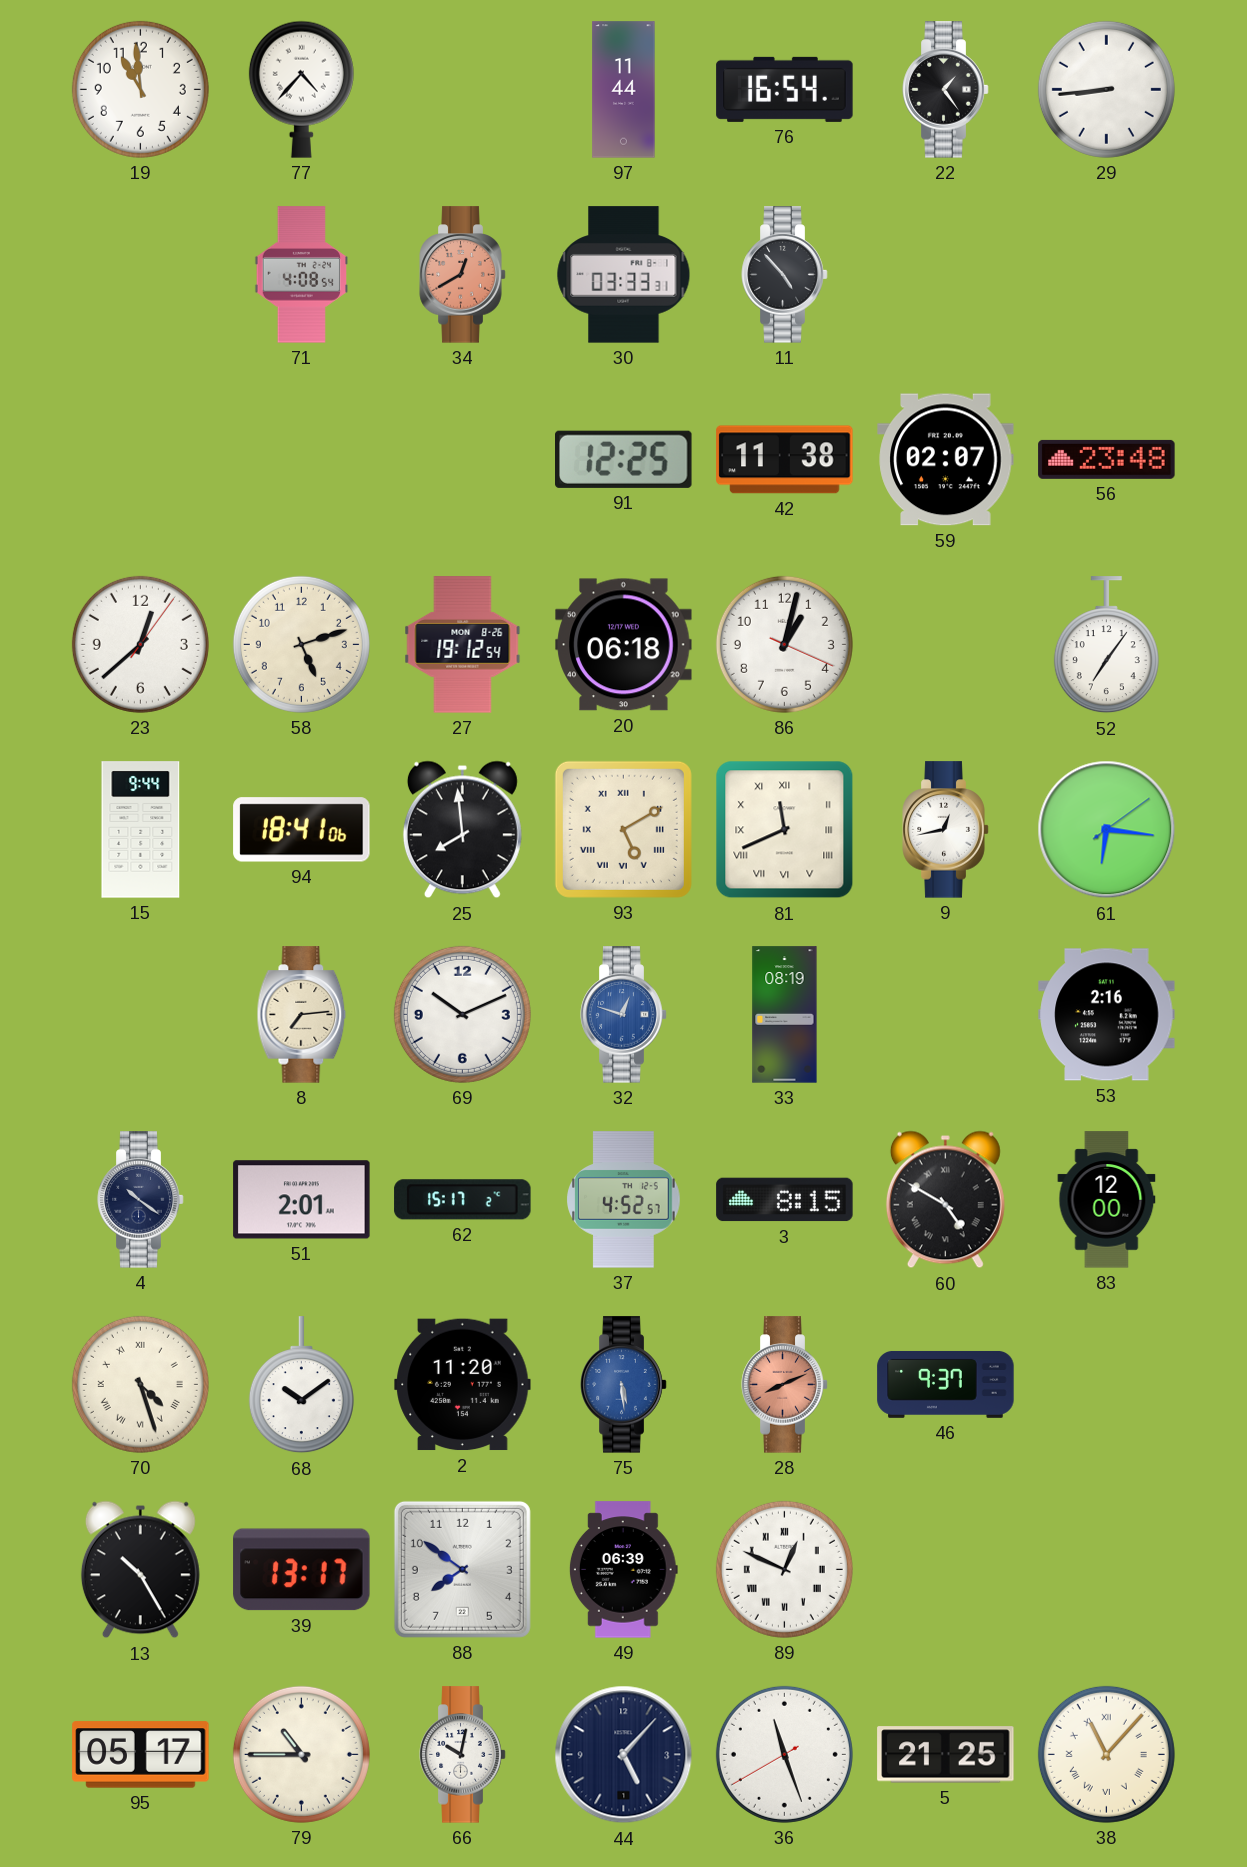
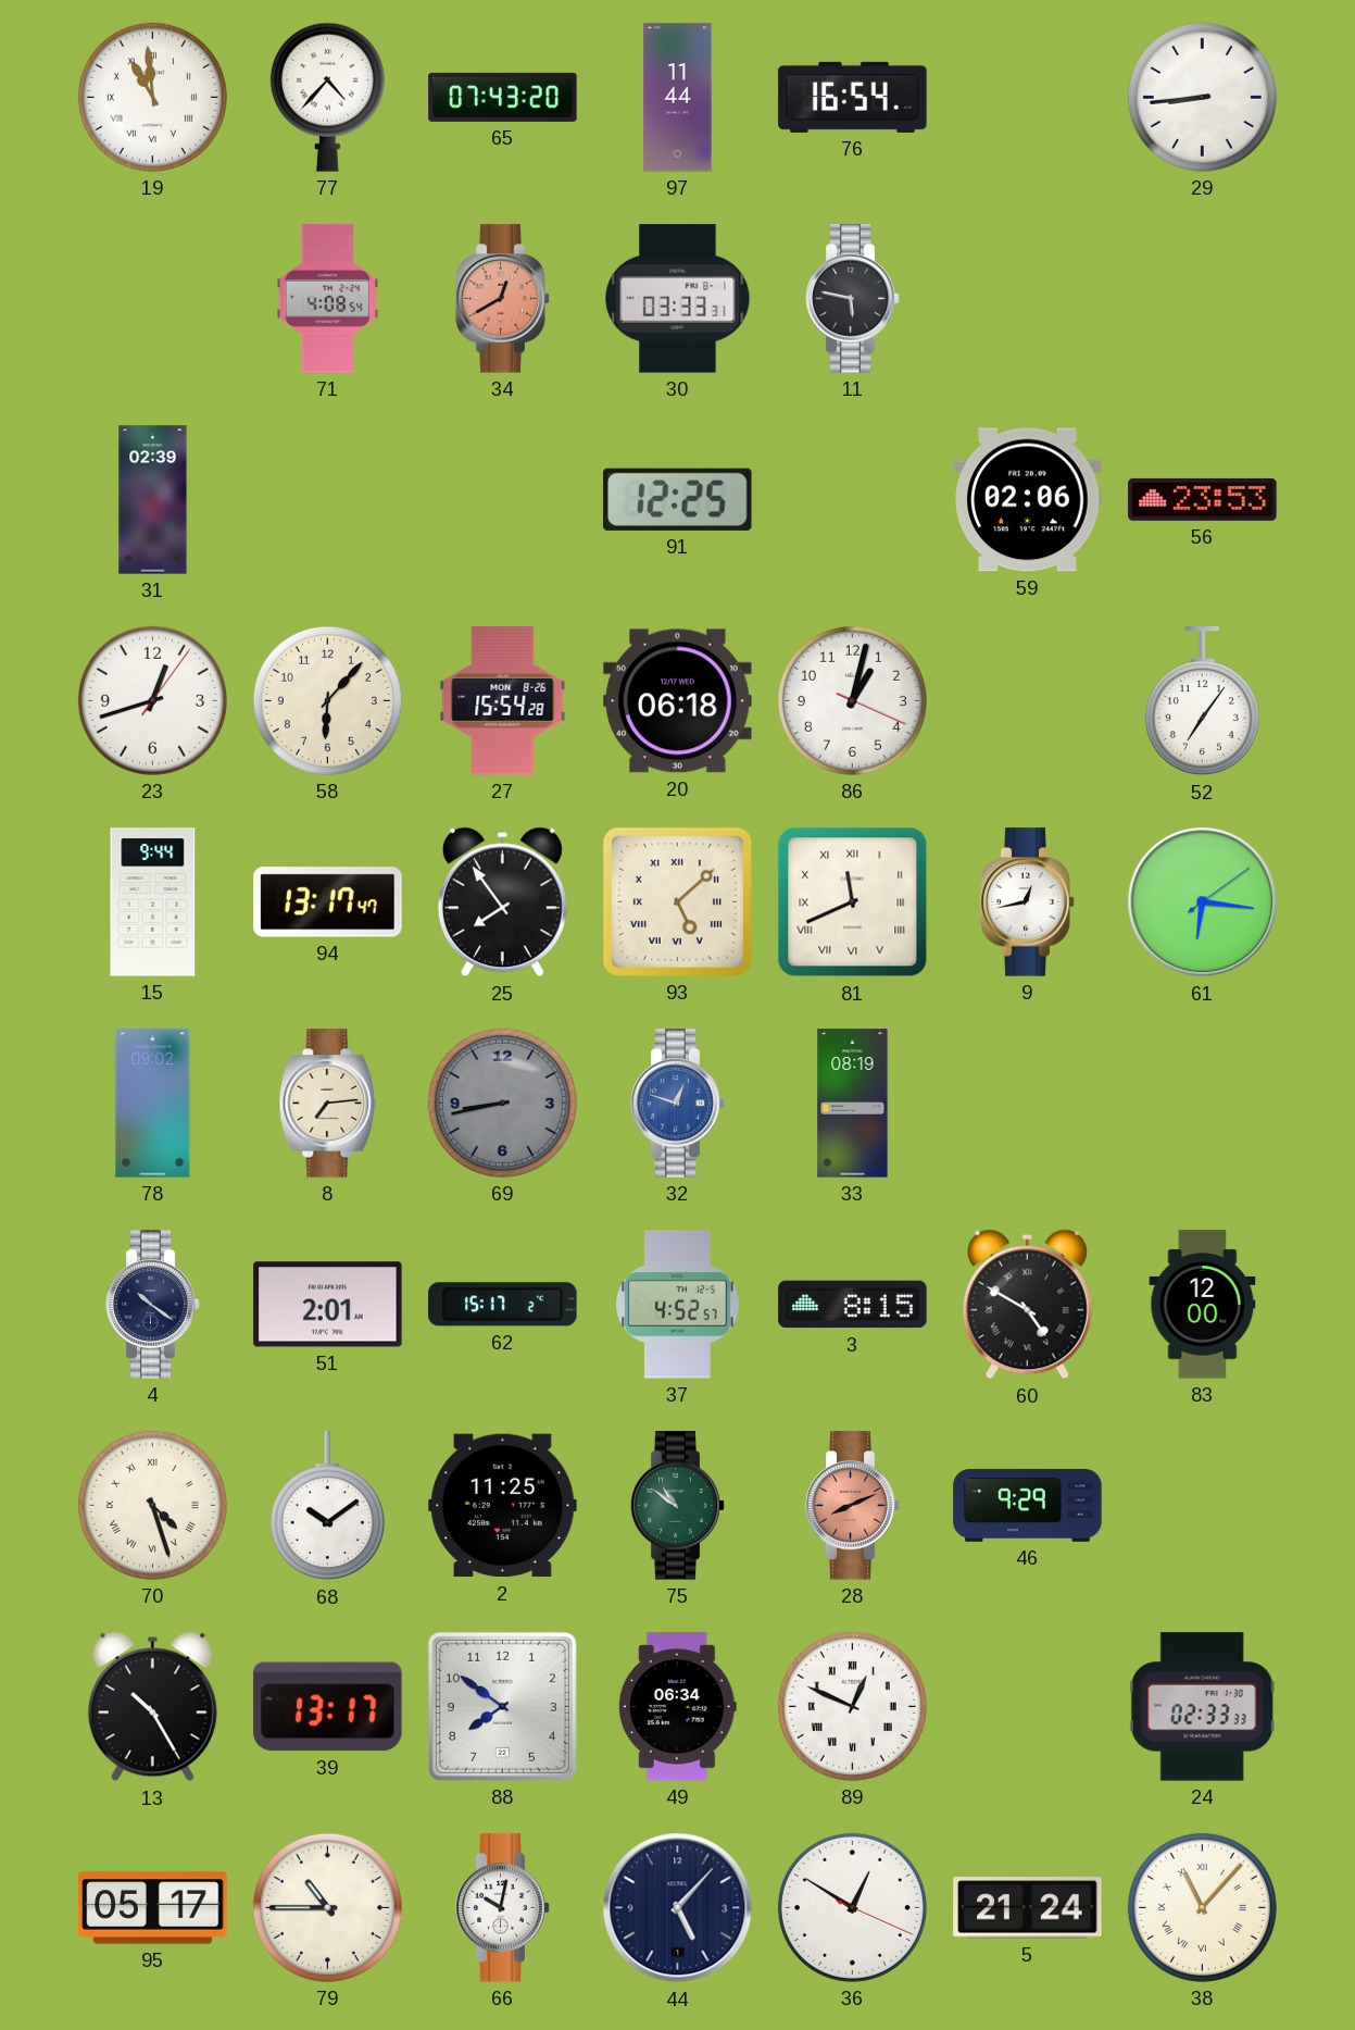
19 numerals: Arabic -> Roman
65: none -> 07:43
22: 1:24 -> none
11: 4:53 -> 5:47
31: none -> 02:39
42: 11:38 -> none
59: 02:07 -> 02:06
56: 23:48 -> 23:53
23: 12:38 -> 12:42
58: 5:12 -> 6:07
27: 19:12 -> 15:54
94: 18:41 -> 13:17
25: 7:59 -> 7:54
93: 5:10 -> 5:08
78: none -> 09:02
69: 10:11 -> 8:43
69 dial: white -> grey
53: 2:16 -> none
2: 11:20 -> 11:25
75: 5:29 -> 10:51
75 dial: blue -> green
46: 9:37 -> 9:29
49: 06:39 -> 06:34
24: none -> 02:33
36: 11:26 -> 12:50
5: 21:25 -> 21:24
